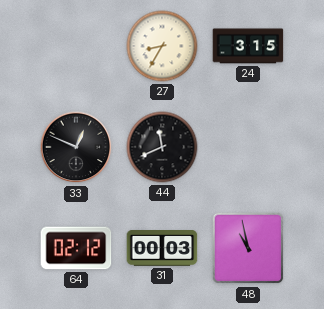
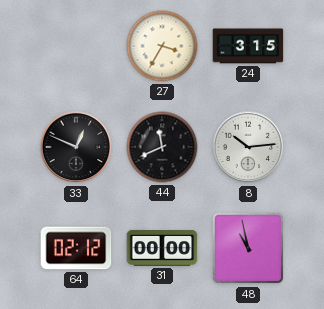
27: 8:35 -> 3:35
8: none -> 10:14
31: 00:03 -> 00:00
